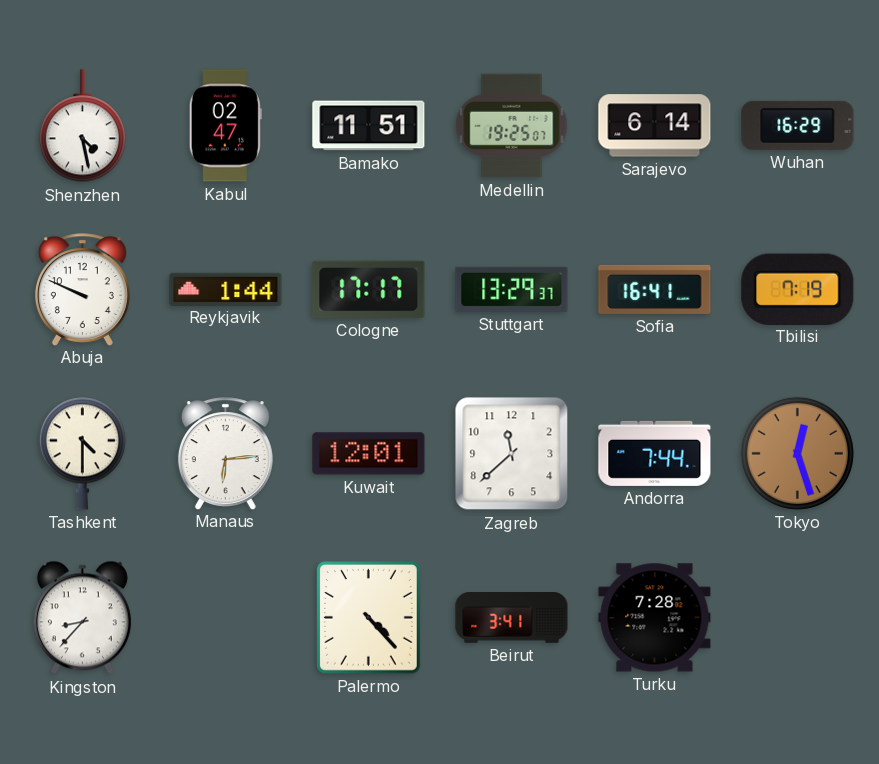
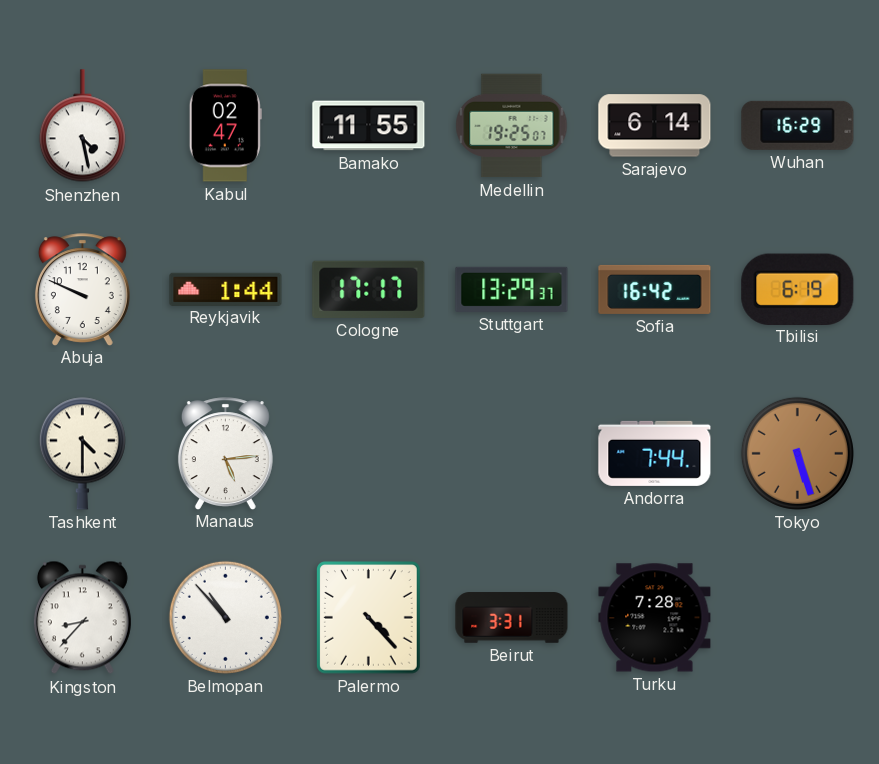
Bamako: 11:51 -> 11:55
Sofia: 16:41 -> 16:42
Tbilisi: 7:19 -> 6:19
Manaus: 6:14 -> 5:14
Kuwait: 12:01 -> none
Zagreb: 11:38 -> none
Tokyo: 12:27 -> 5:27
Belmopan: none -> 10:53
Beirut: 3:41 -> 3:31
